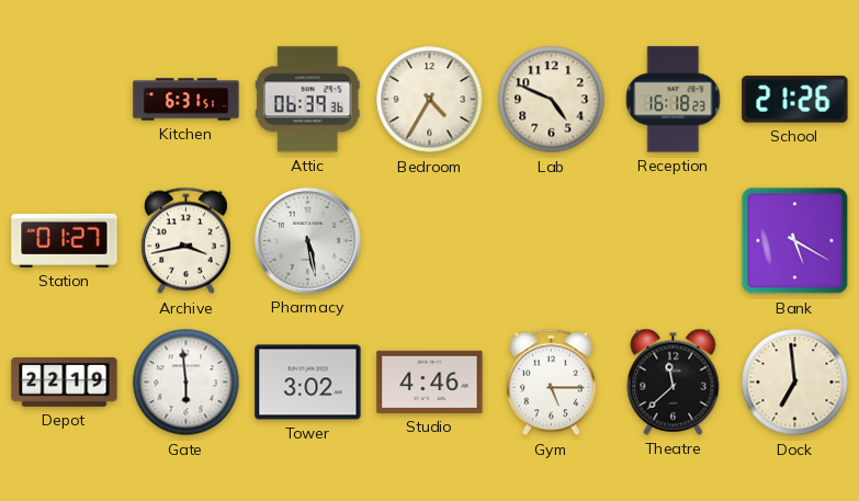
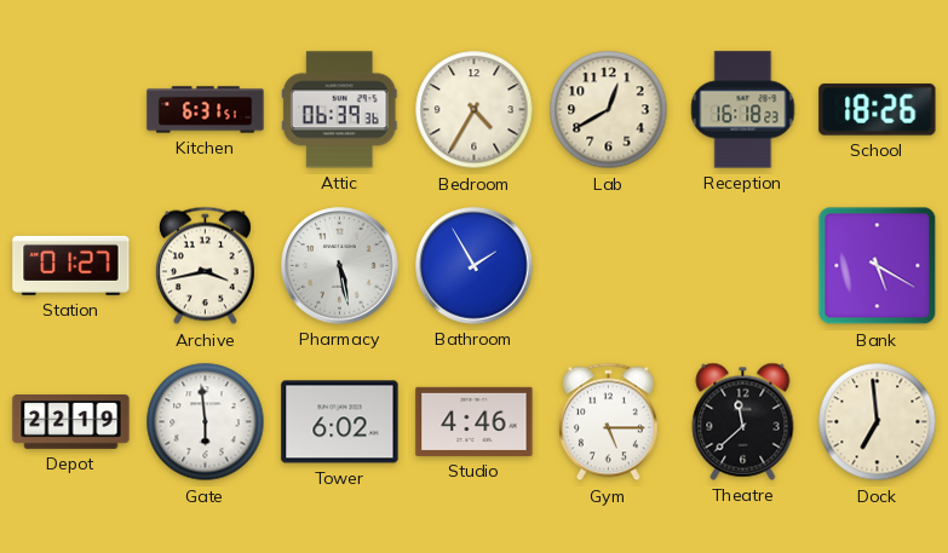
Lab: 4:49 -> 12:40
School: 21:26 -> 18:26
Bathroom: none -> 1:55
Tower: 3:02 -> 6:02
